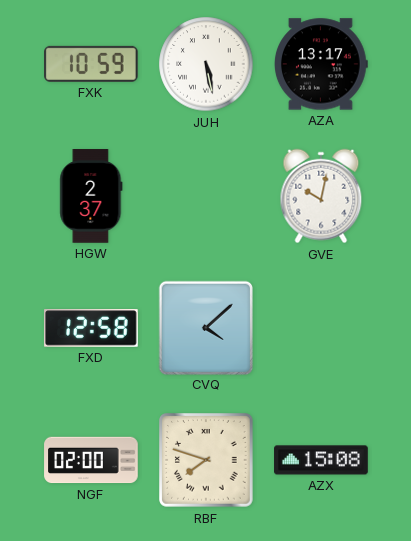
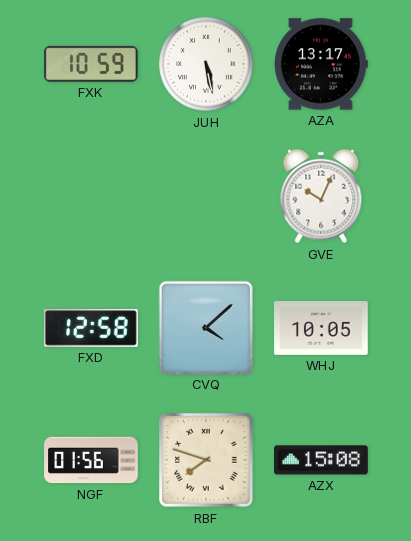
HGW: 2:37 -> none
GVE: 10:02 -> 10:04
WHJ: none -> 10:05
NGF: 02:00 -> 01:56
